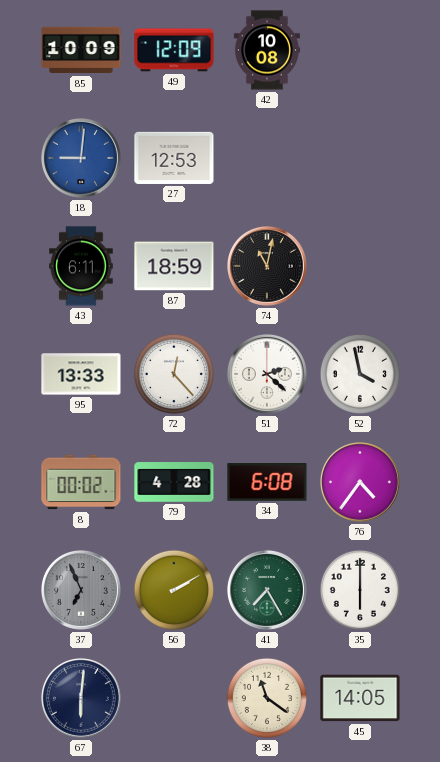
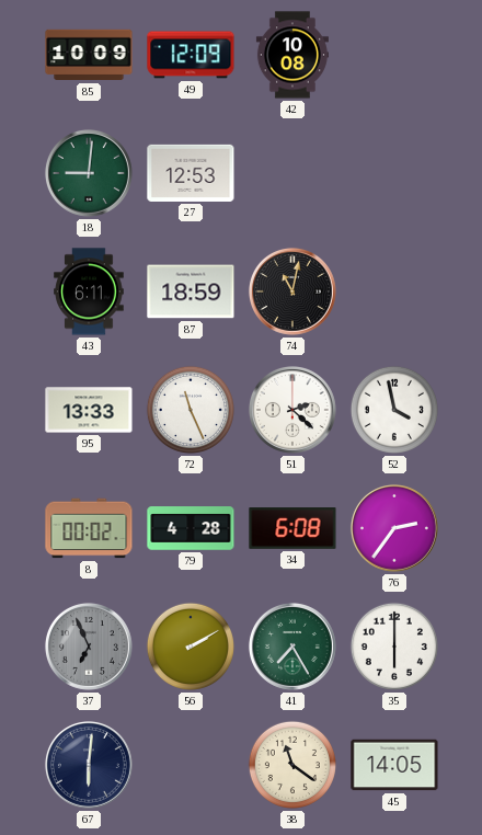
18 dial: blue -> green
72: 12:23 -> 11:26
76: 4:36 -> 2:36
